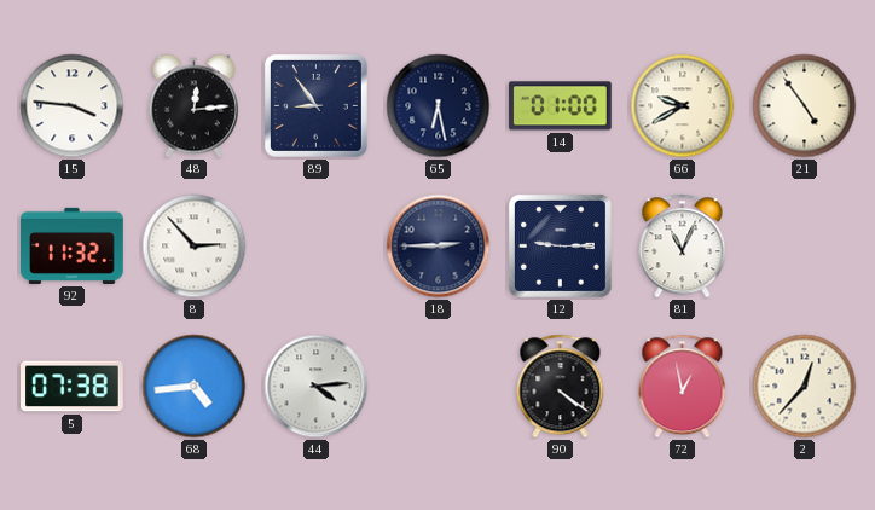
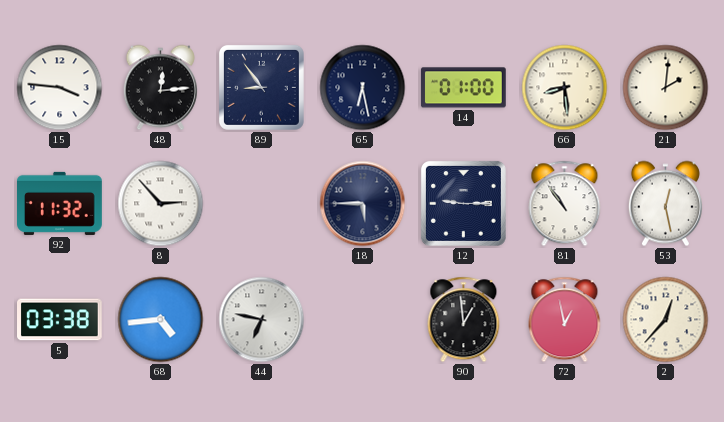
66: 9:40 -> 8:29
21: 4:54 -> 2:01
18: 2:45 -> 5:45
81: 11:04 -> 10:54
53: none -> 12:28
5: 07:38 -> 03:38
44: 4:14 -> 6:47
90: 4:21 -> 12:59
